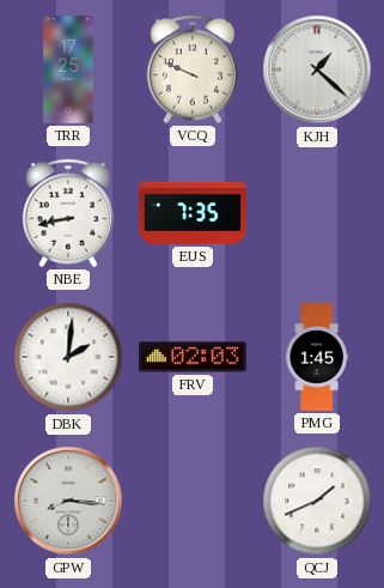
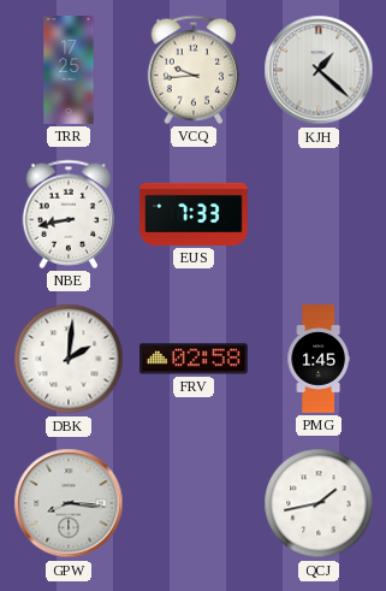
VCQ: 9:49 -> 9:44
EUS: 7:35 -> 7:33
FRV: 02:03 -> 02:58
QCJ: 1:41 -> 1:43
